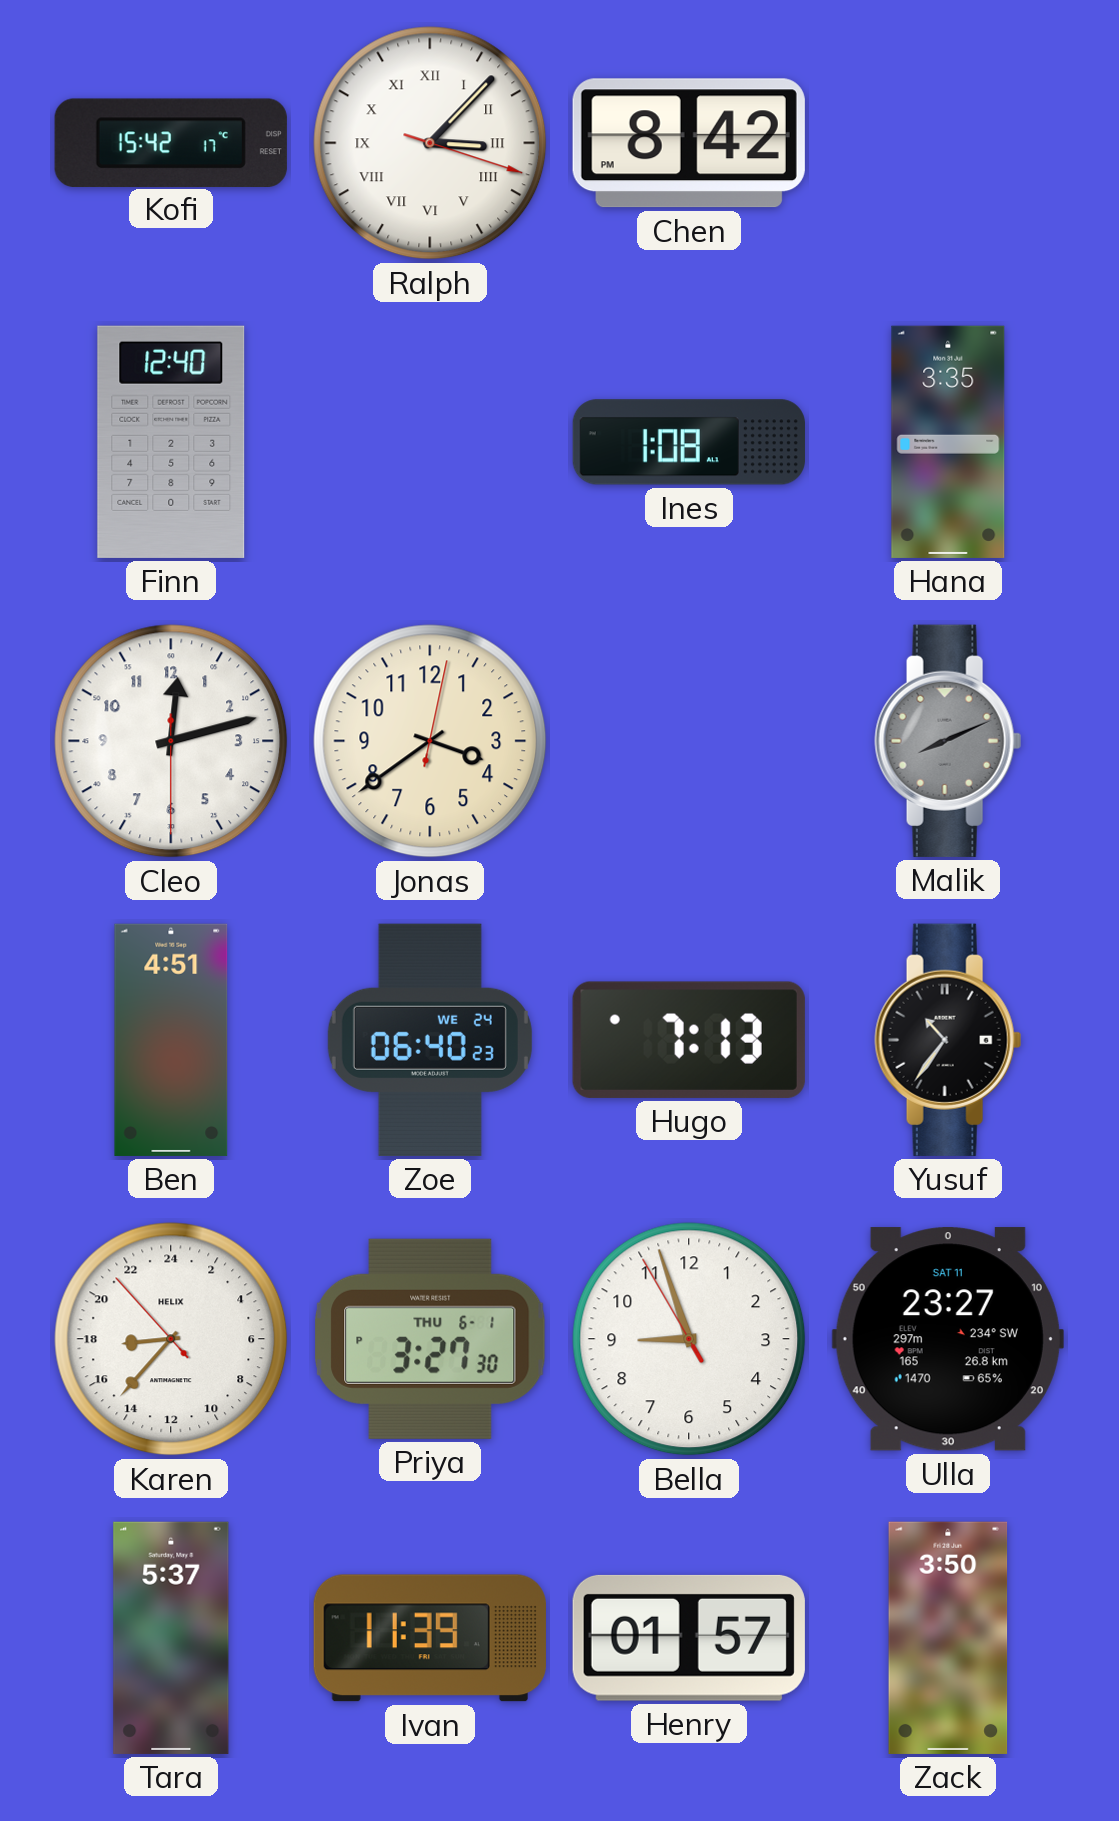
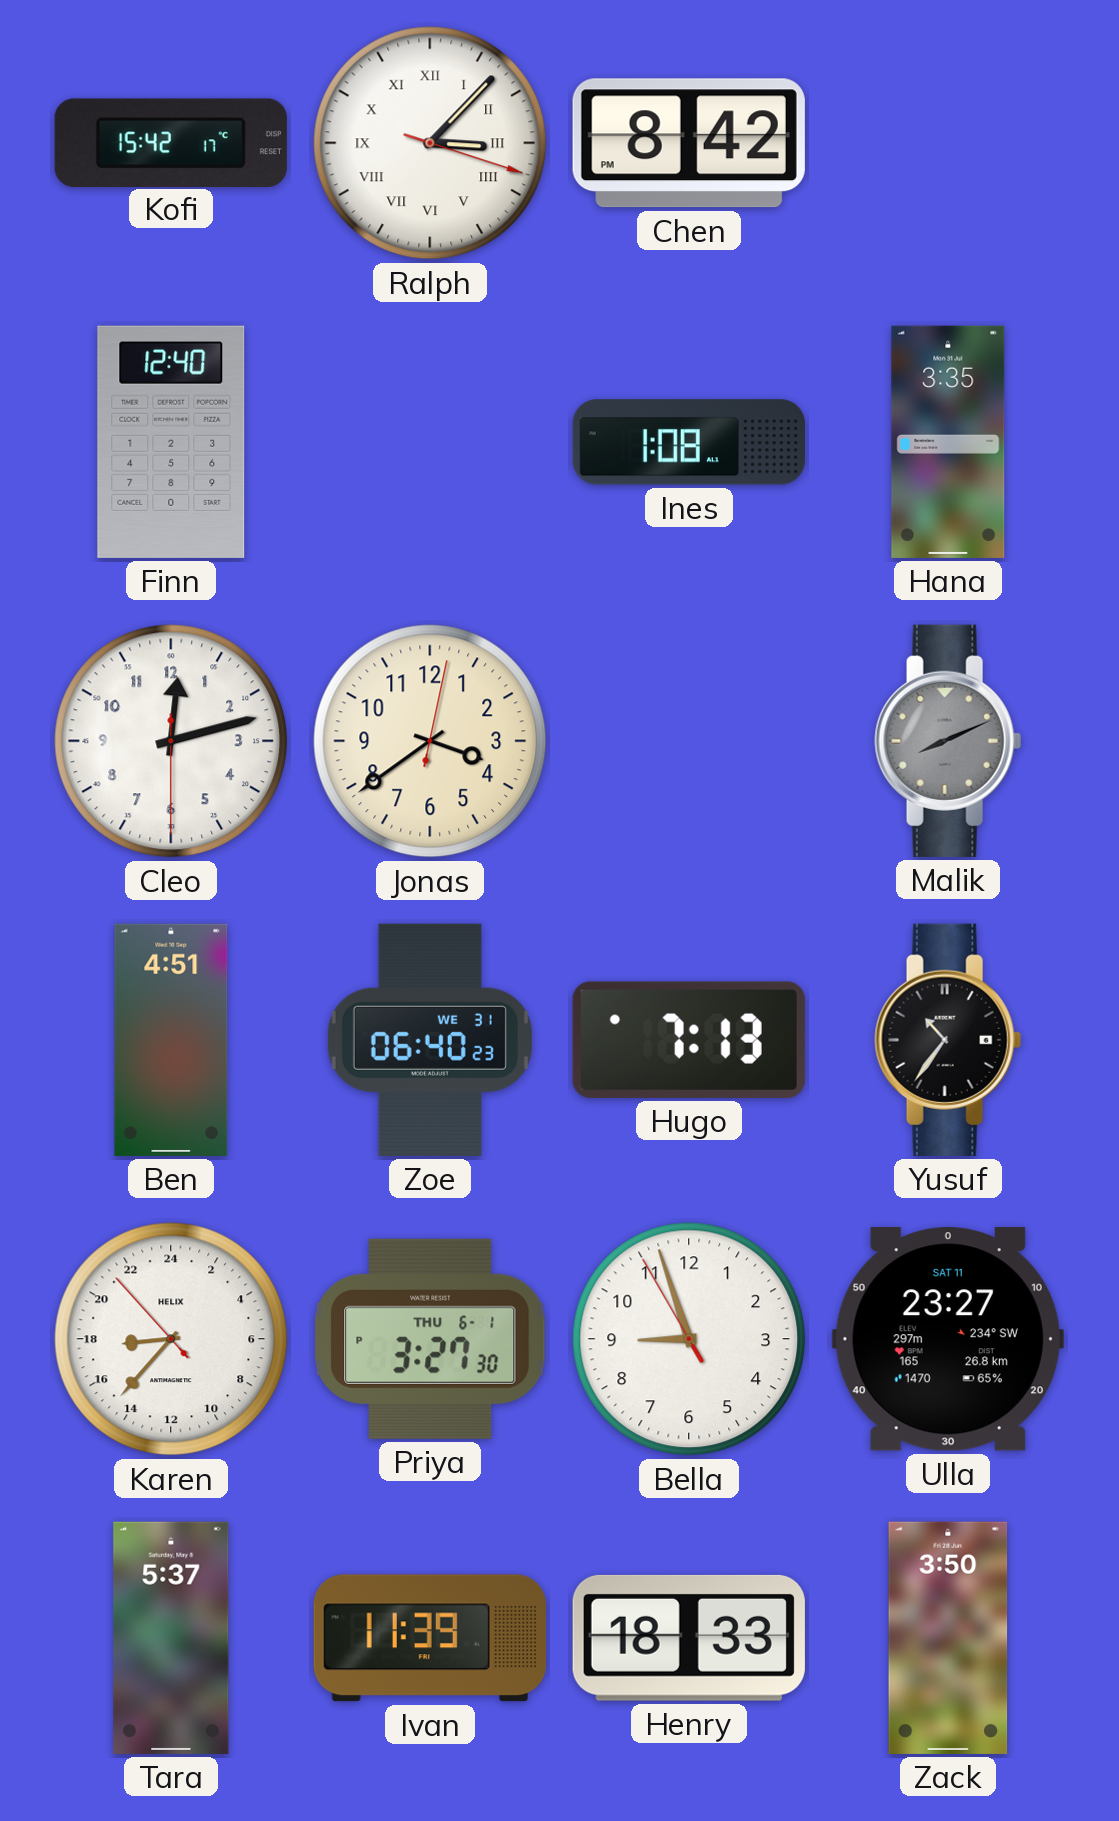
Zoe date: WE 24 -> WE 31
Henry: 01:57 -> 18:33
